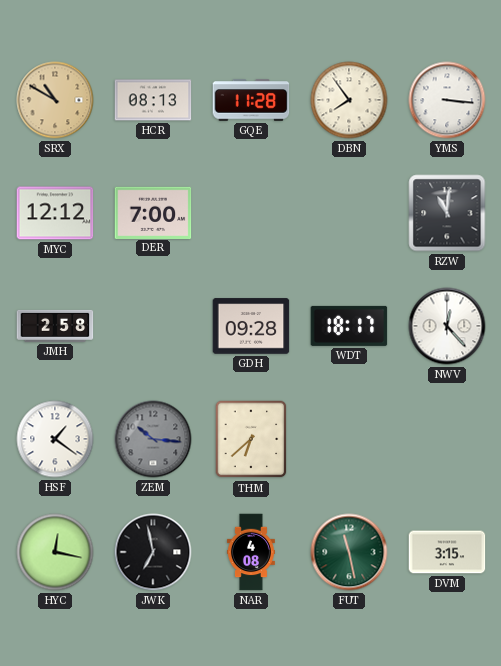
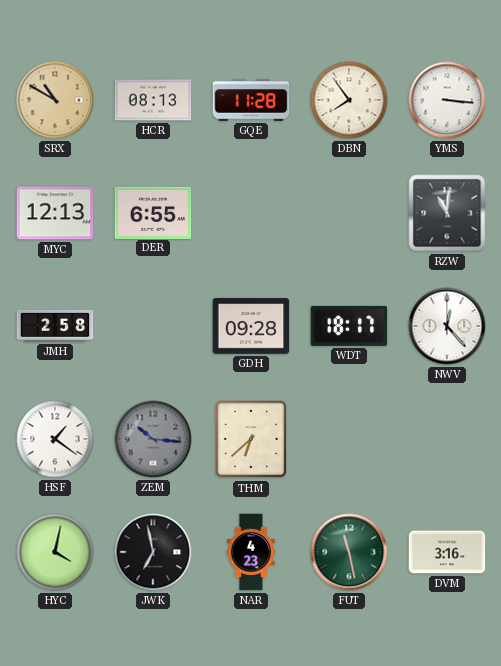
MYC: 12:12 -> 12:13
DER: 7:00 -> 6:55
HYC: 12:17 -> 4:02
NAR: 4:08 -> 4:23
DVM: 3:15 -> 3:16
